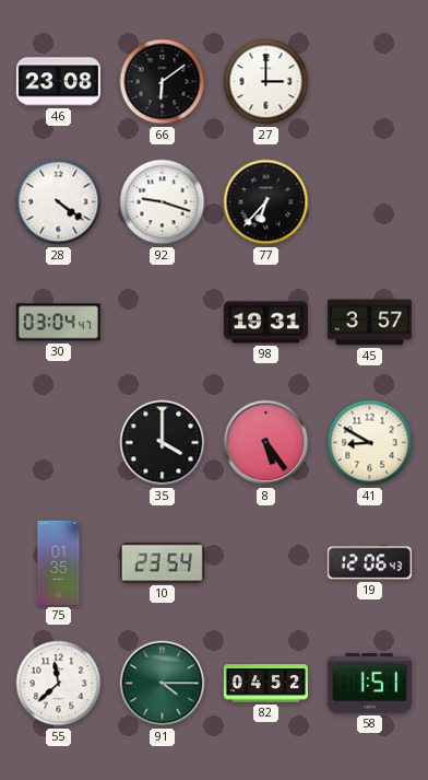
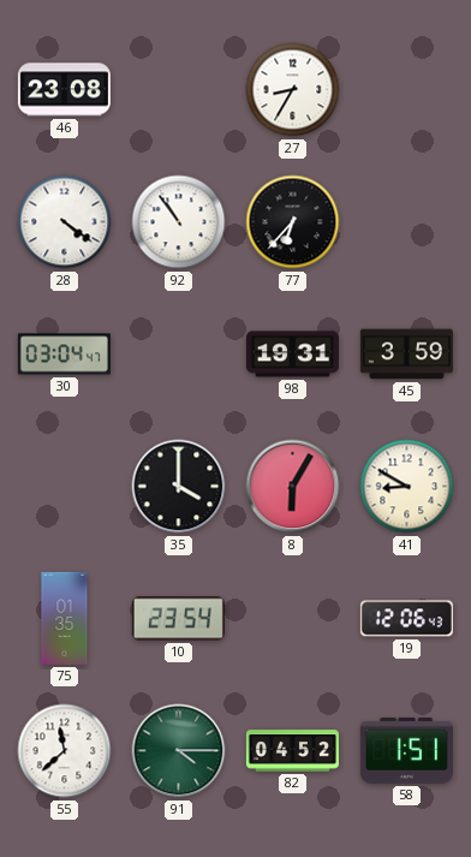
66: 6:09 -> none
27: 3:00 -> 8:35
92: 9:18 -> 10:54
45: 3:57 -> 3:59
8: 5:24 -> 6:05
